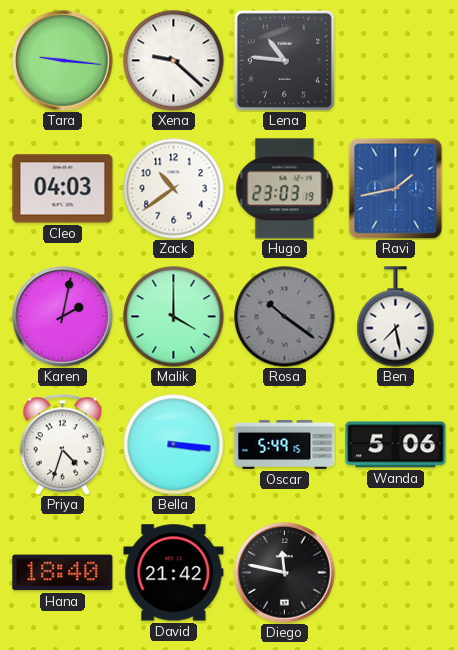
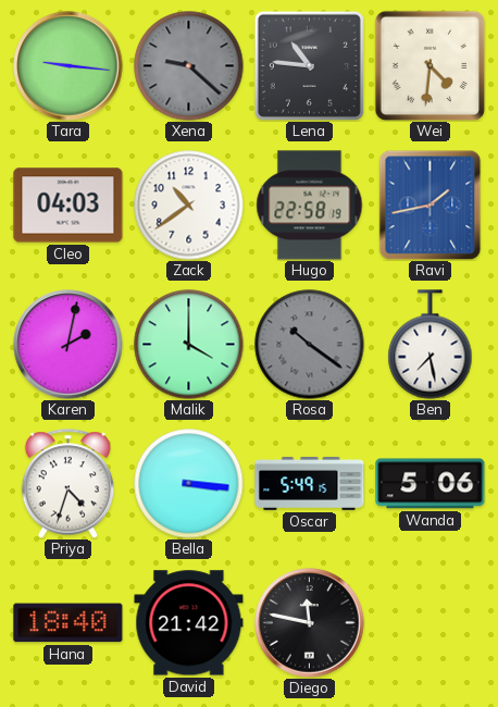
Xena dial: white -> grey
Wei: none -> 4:31
Hugo: 23:03 -> 22:58
